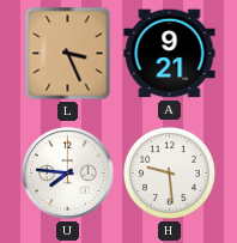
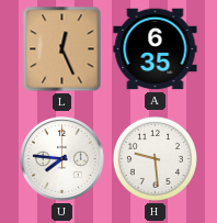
L: 3:26 -> 12:26
A: 9:21 -> 6:35
